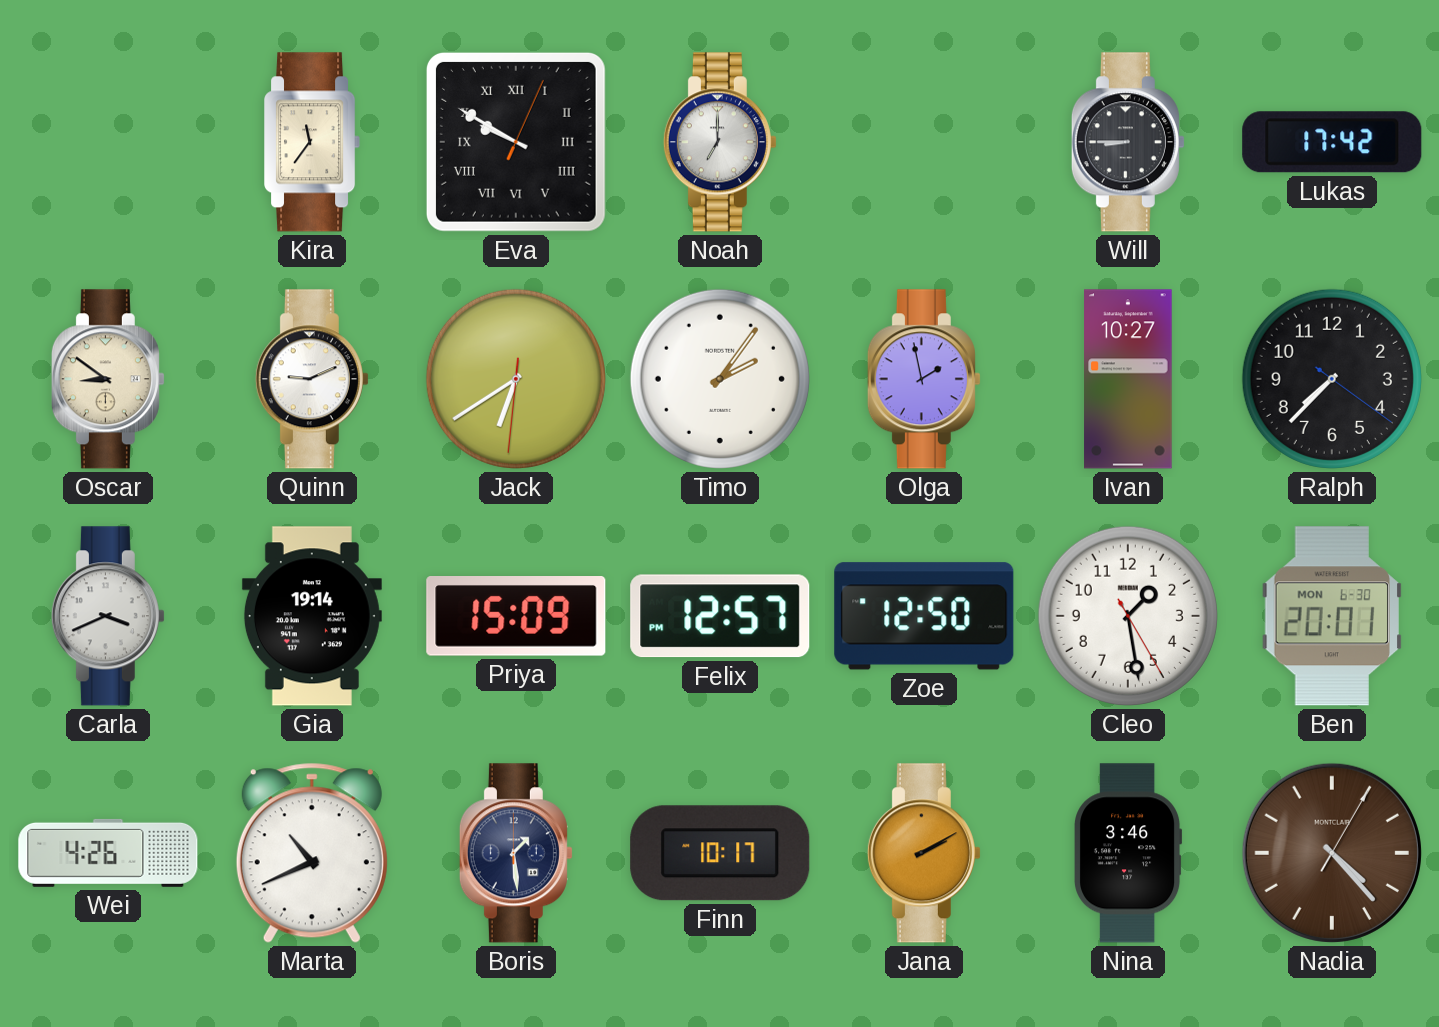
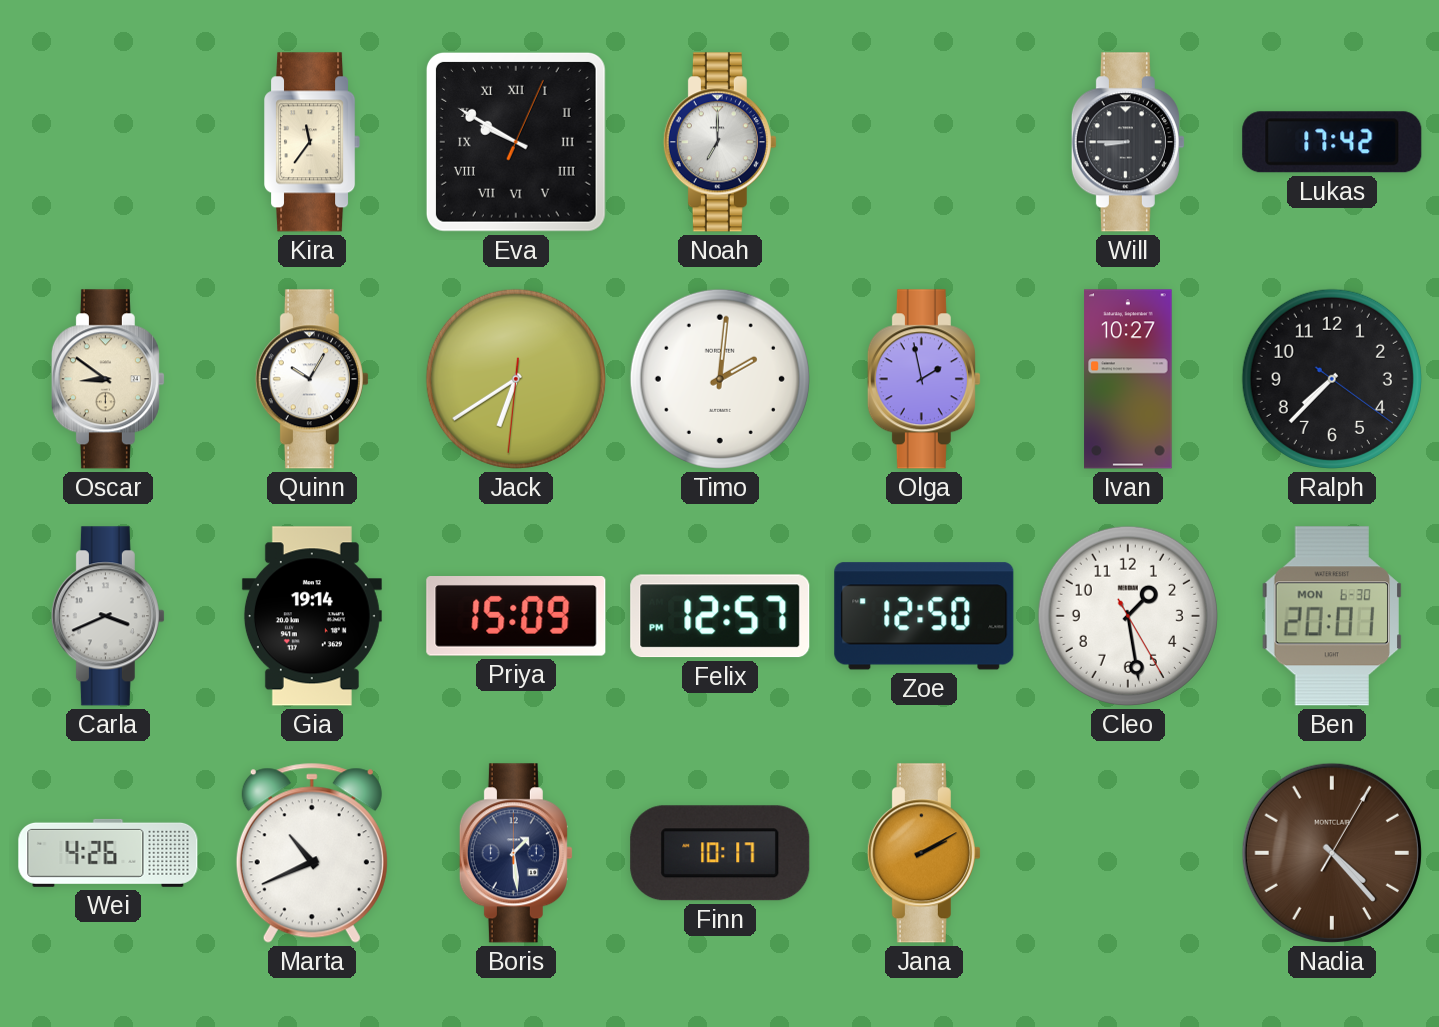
Quinn: 9:11 -> 10:05
Timo: 2:06 -> 2:01
Nina: 3:46 -> none
